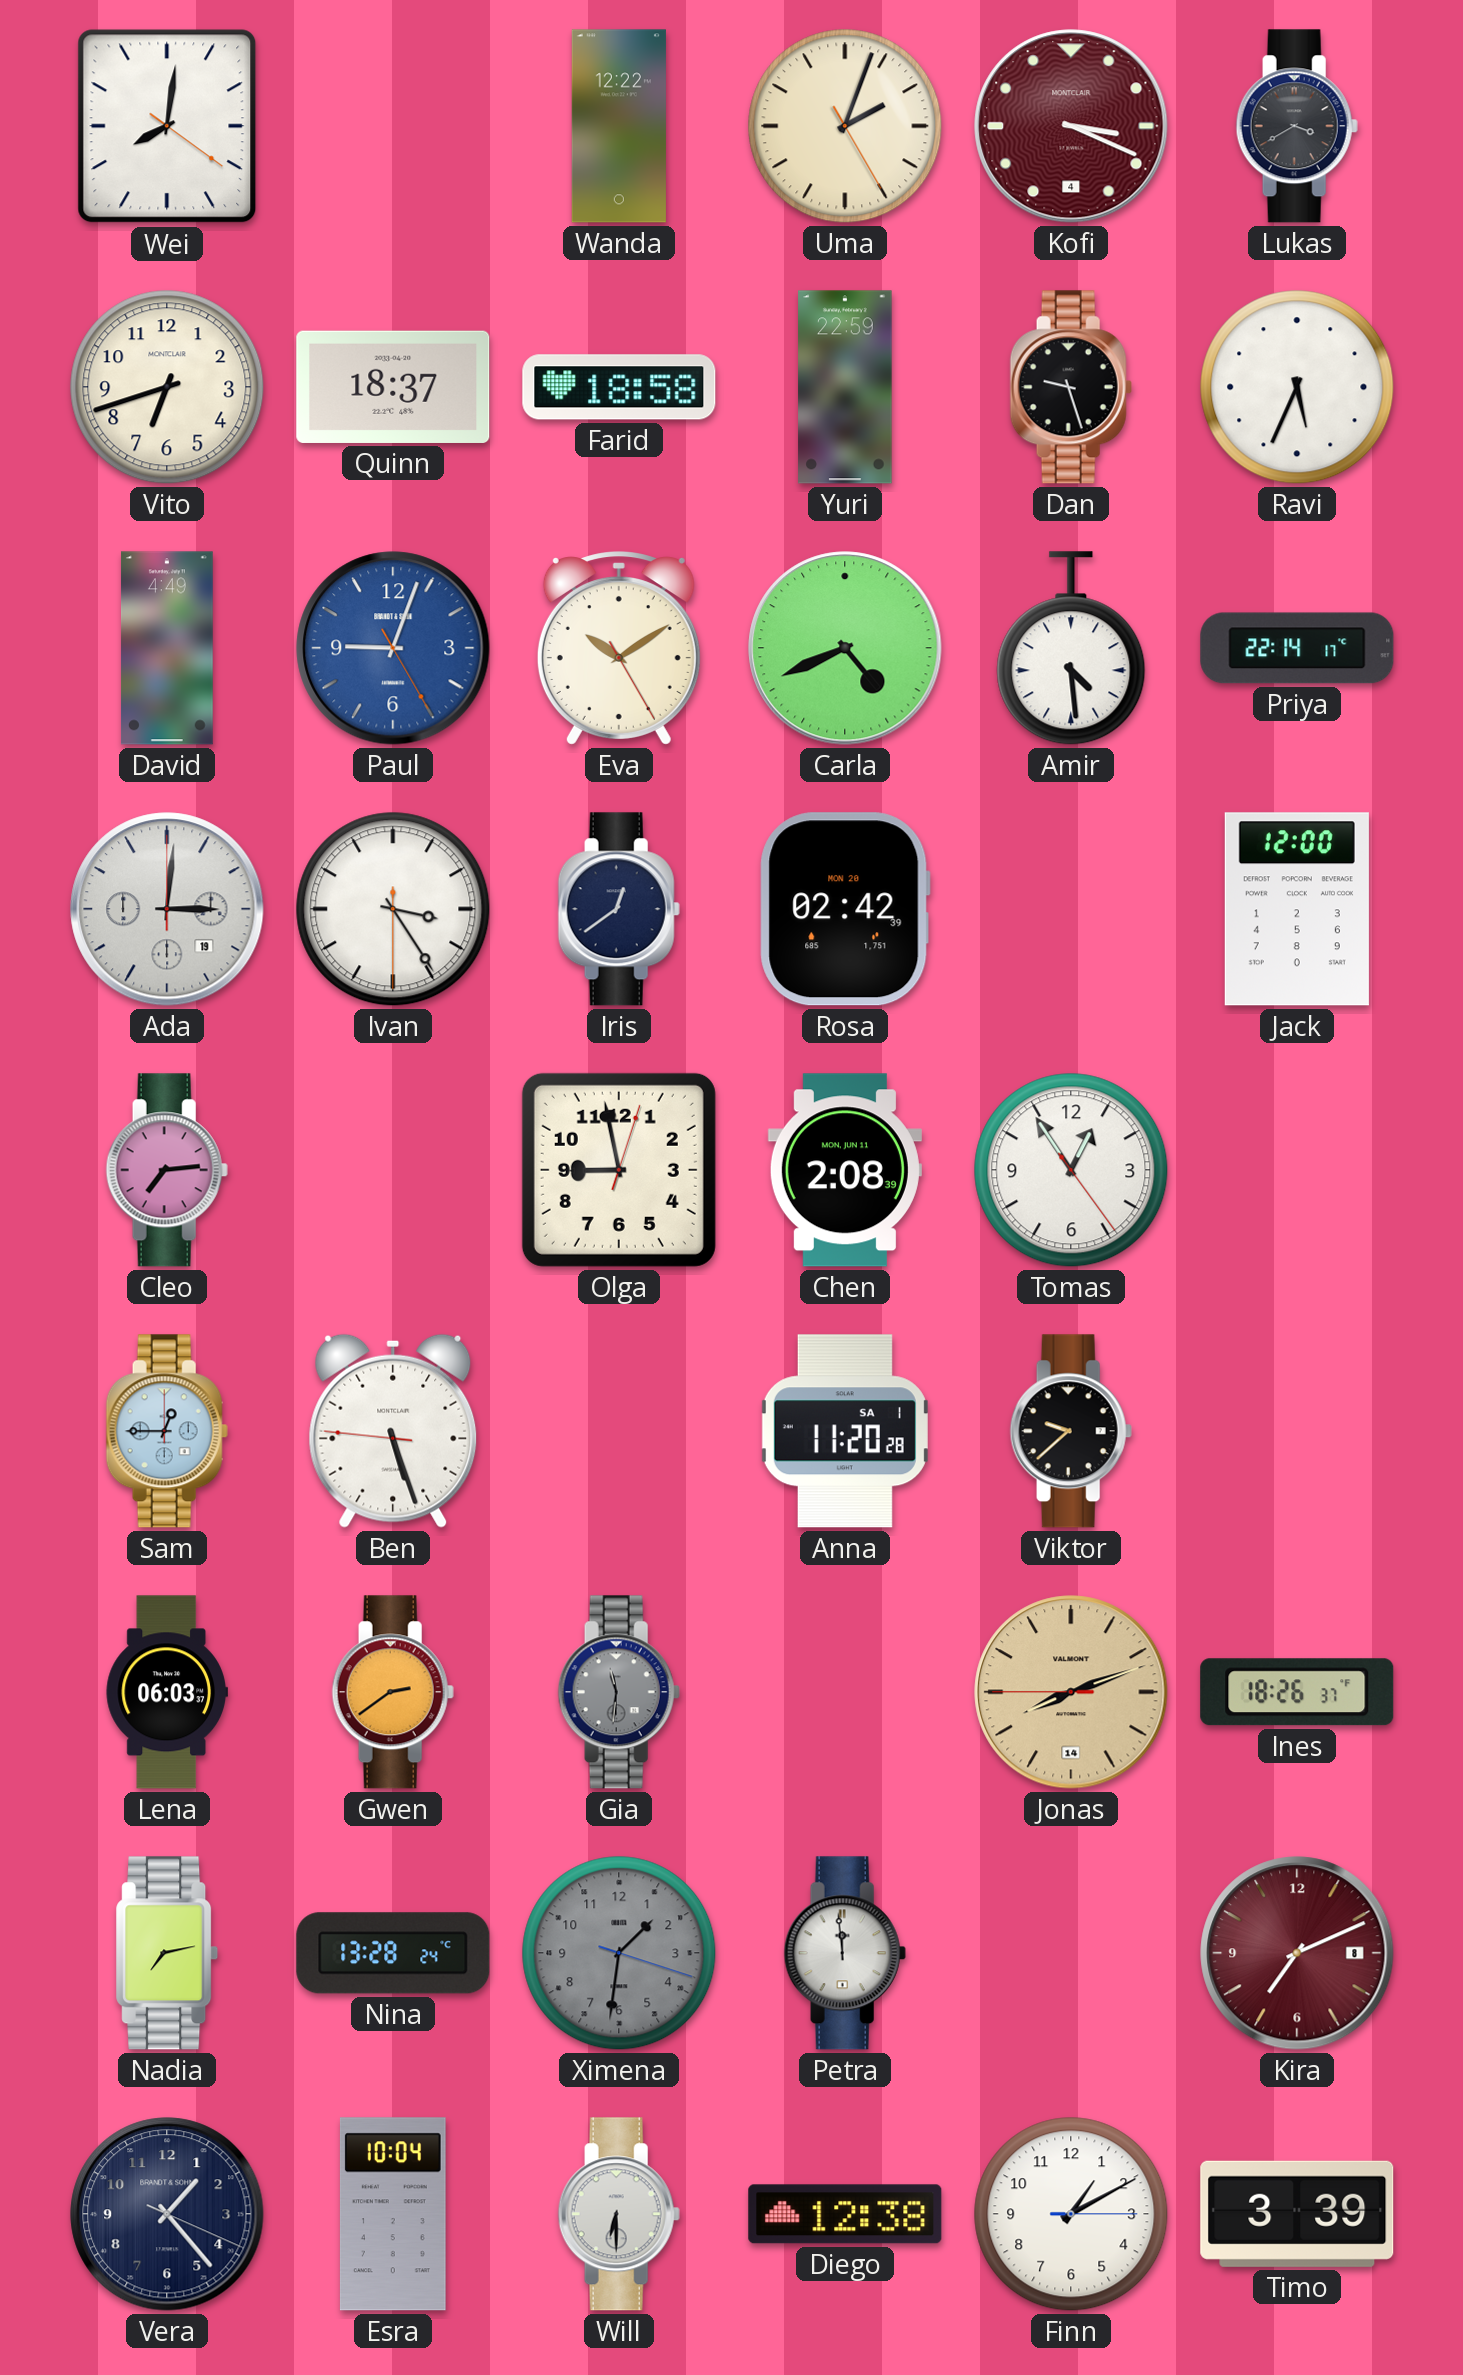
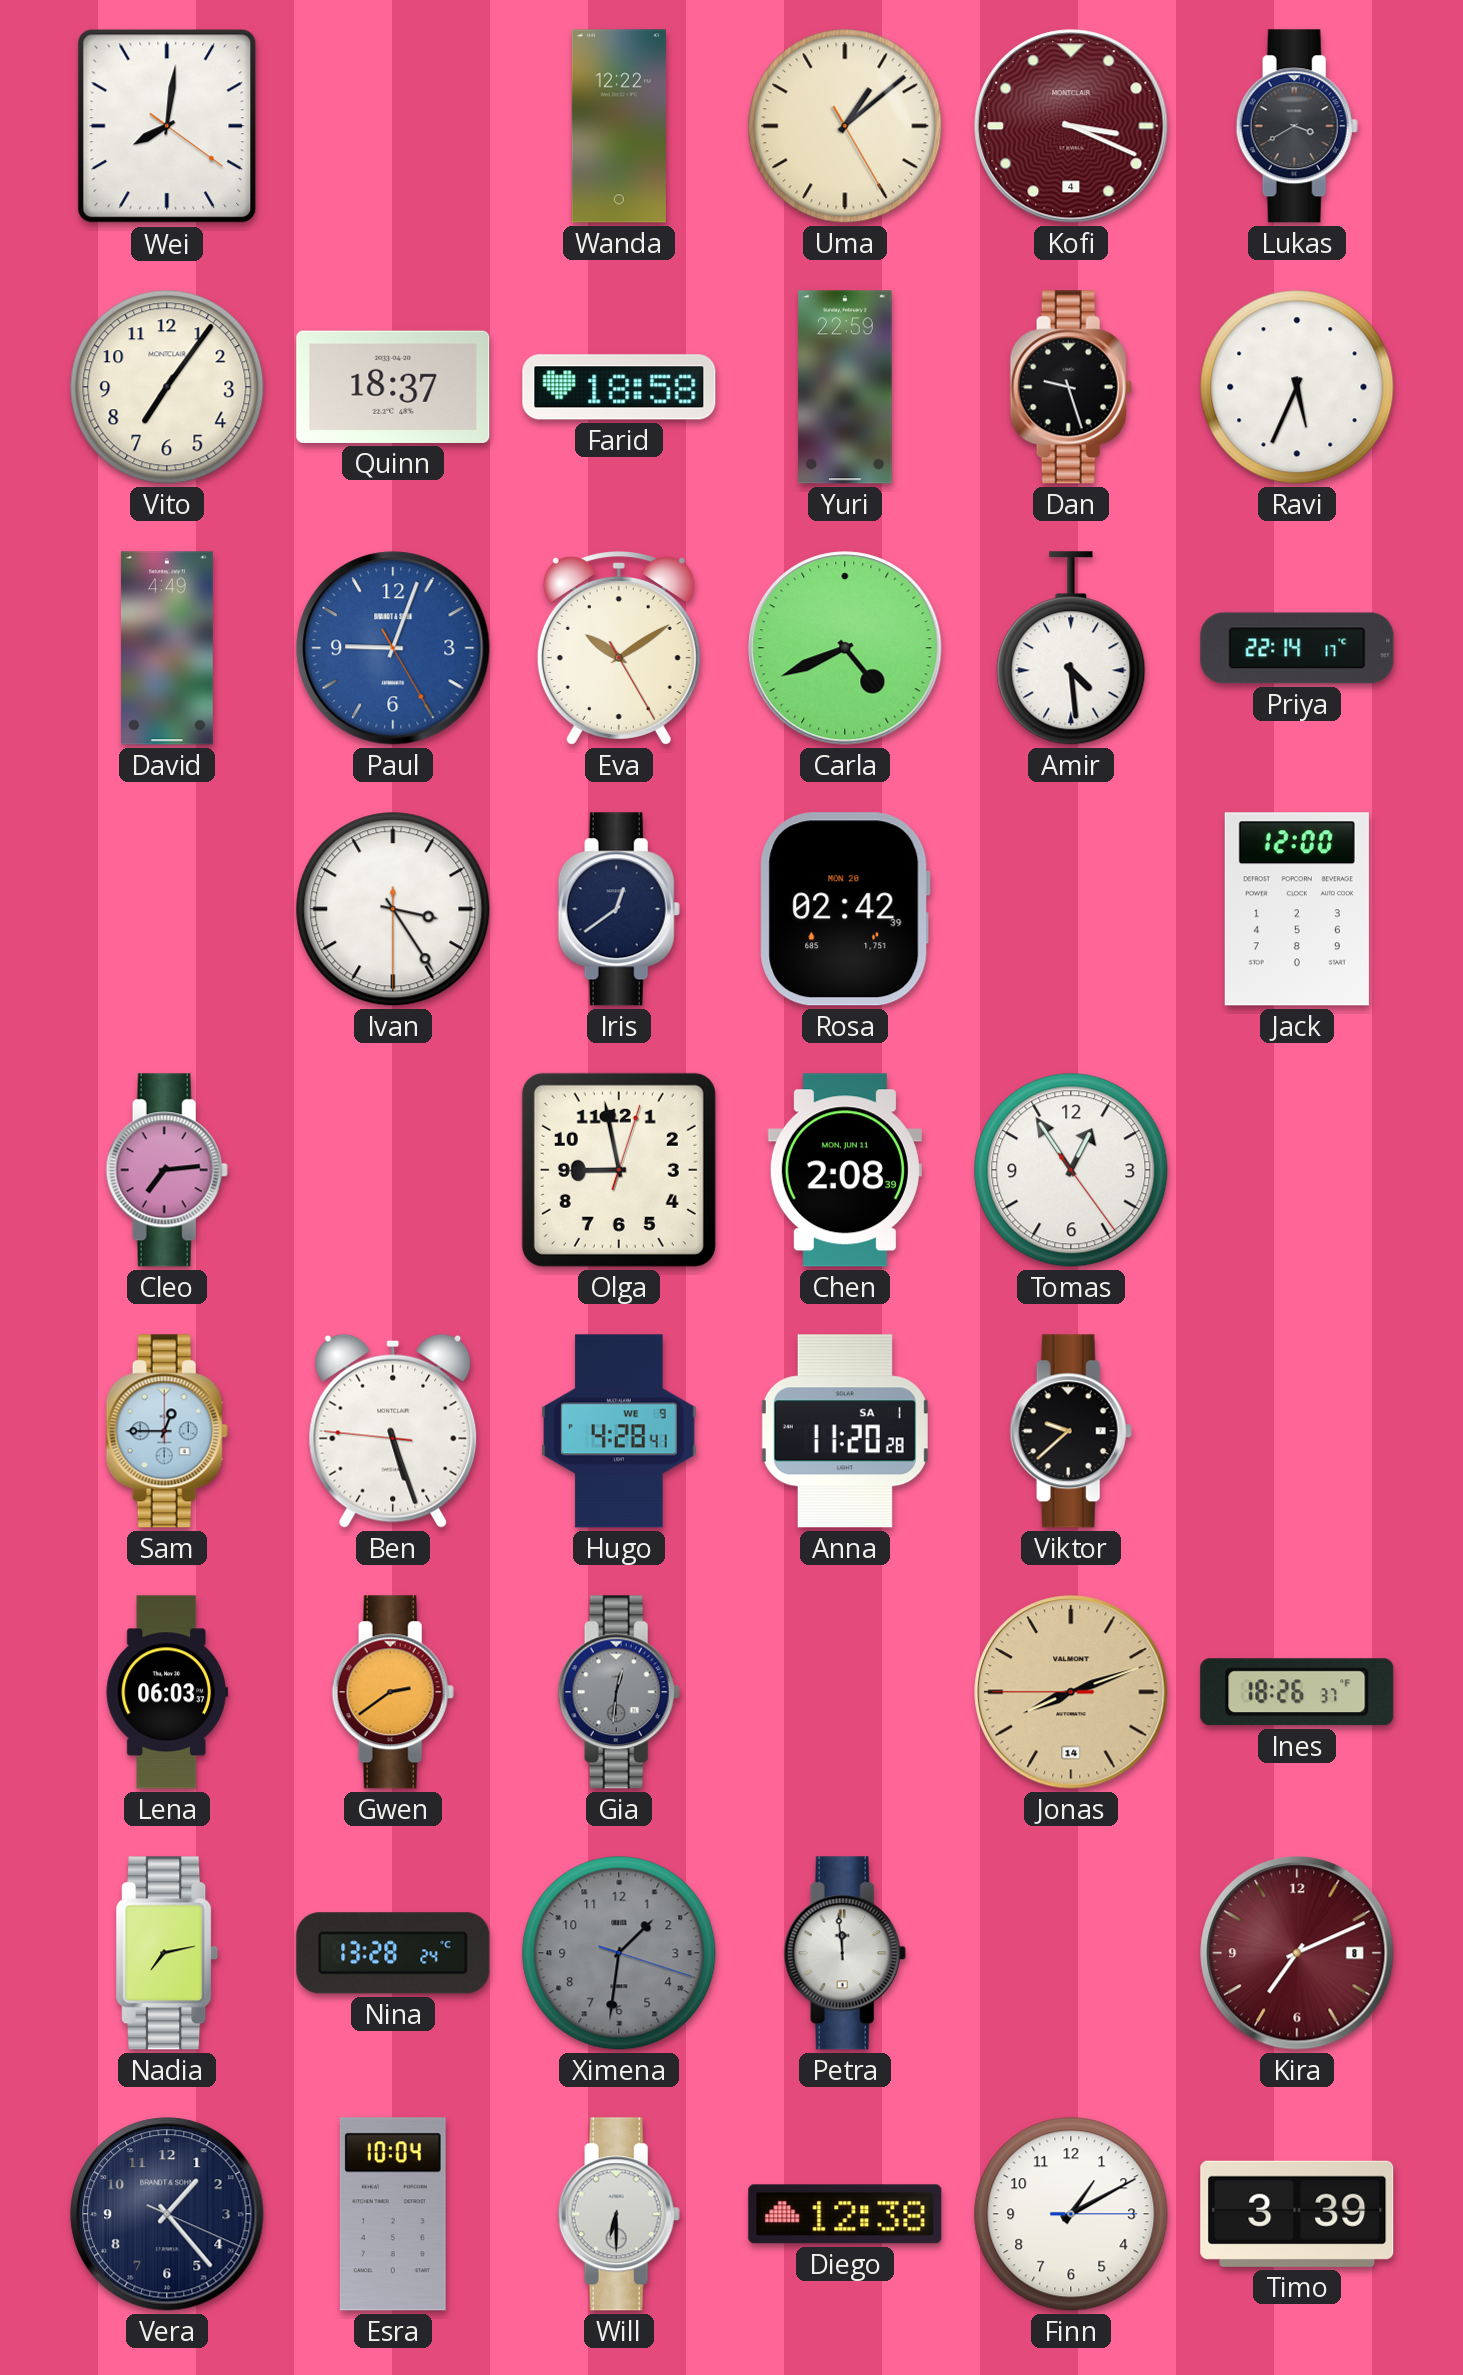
Uma: 2:03 -> 1:08
Vito: 6:42 -> 7:06
Ada: 3:01 -> none
Hugo: none -> 4:28
Gia: 11:31 -> 12:31
